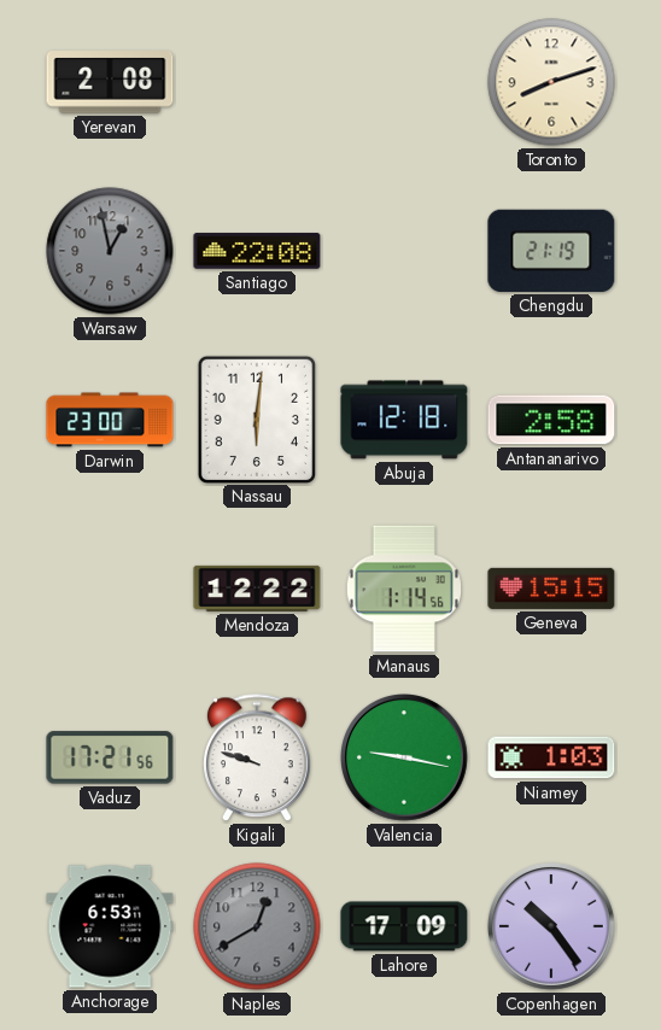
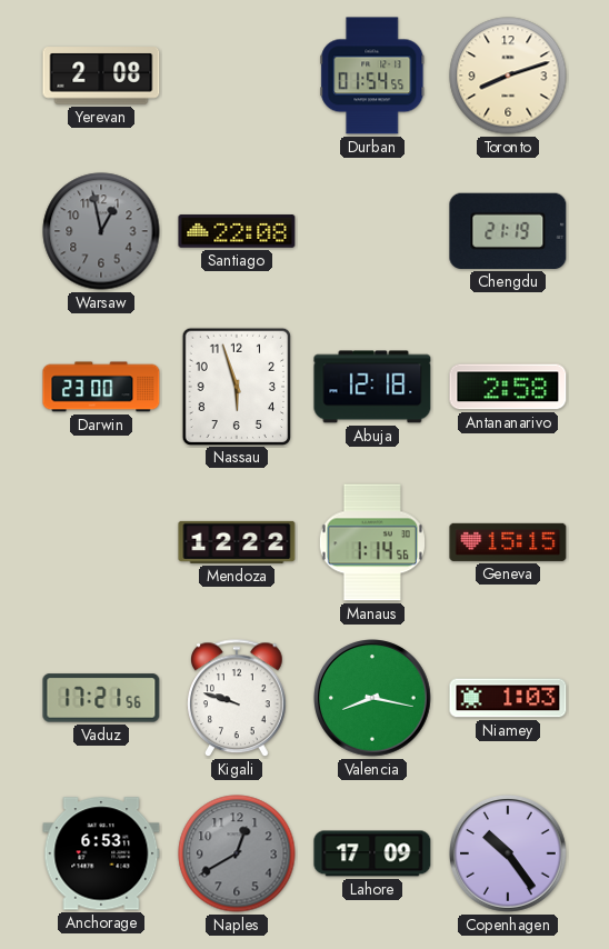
Durban: none -> 01:54
Nassau: 6:01 -> 5:57
Valencia: 9:17 -> 8:17
